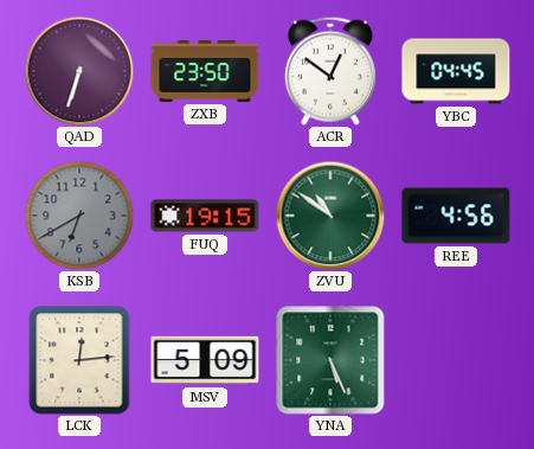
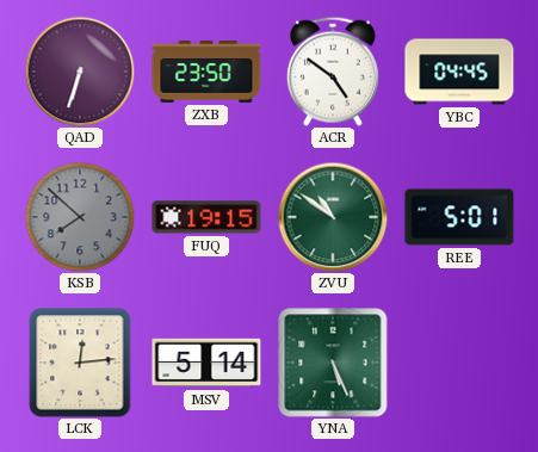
ACR: 12:51 -> 4:51
KSB: 6:40 -> 7:52
REE: 4:56 -> 5:01
MSV: 5:09 -> 5:14
